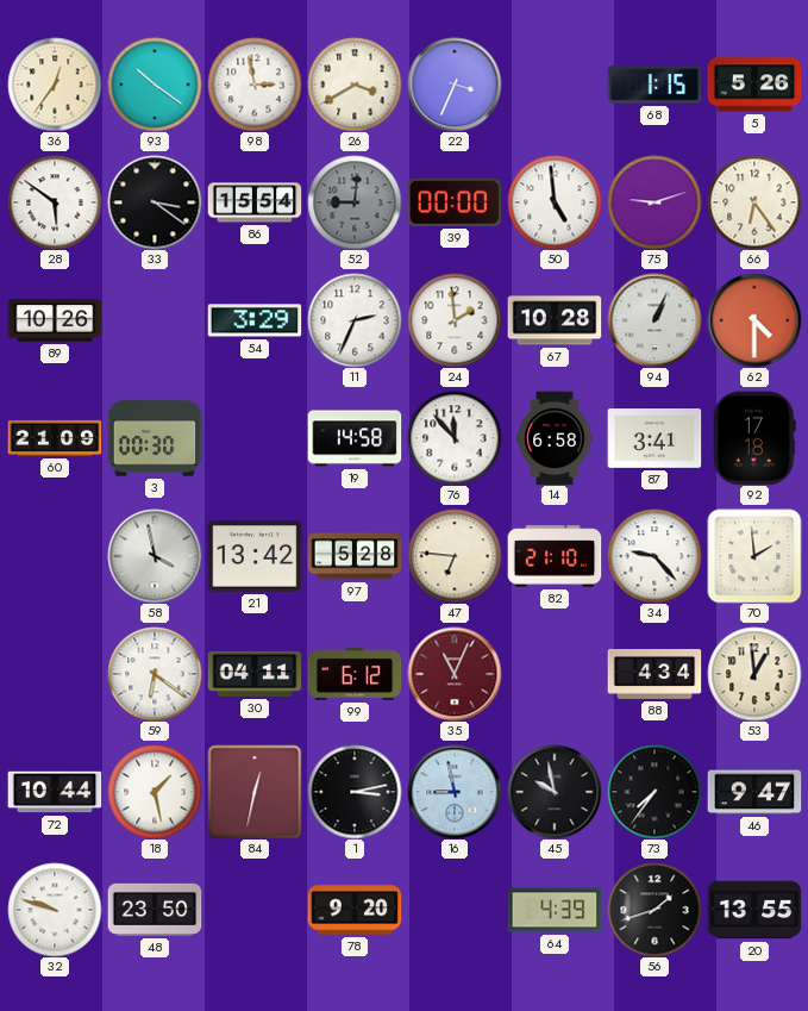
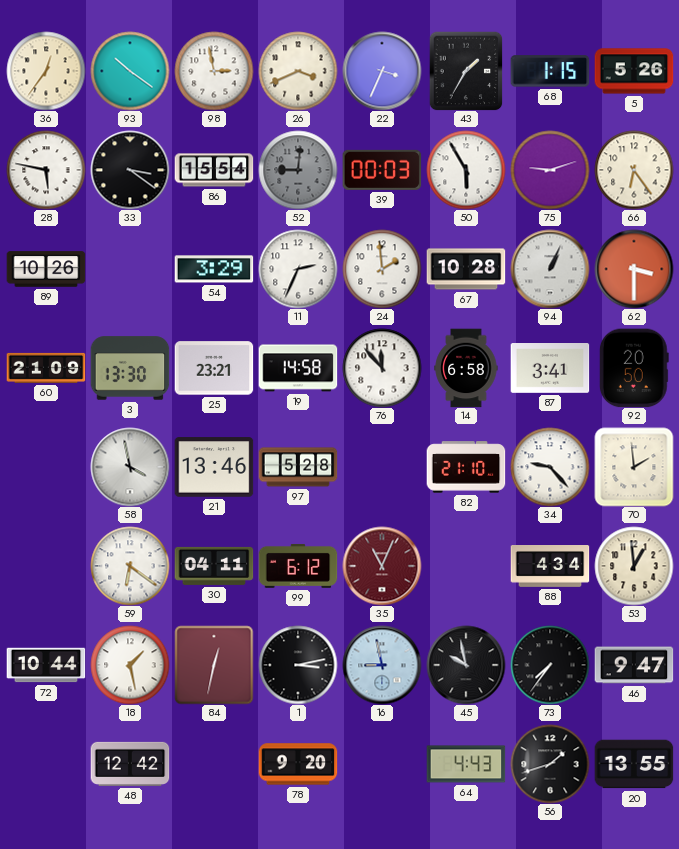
26: 3:40 -> 3:41
43: none -> 1:35
28: 5:51 -> 5:47
39: 00:00 -> 00:03
50: 4:59 -> 5:55
62: 4:30 -> 3:30
3: 00:30 -> 13:30
25: none -> 23:21
92: 17:18 -> 20:50
21: 13:42 -> 13:46
47: 6:46 -> none
32: 9:48 -> none
48: 23:50 -> 12:42
64: 4:39 -> 4:43
